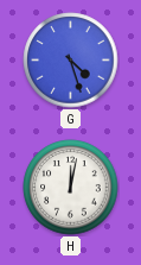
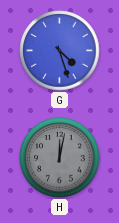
H dial: white -> grey
